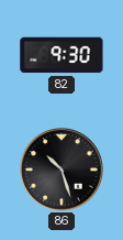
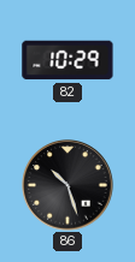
82: 9:30 -> 10:29
